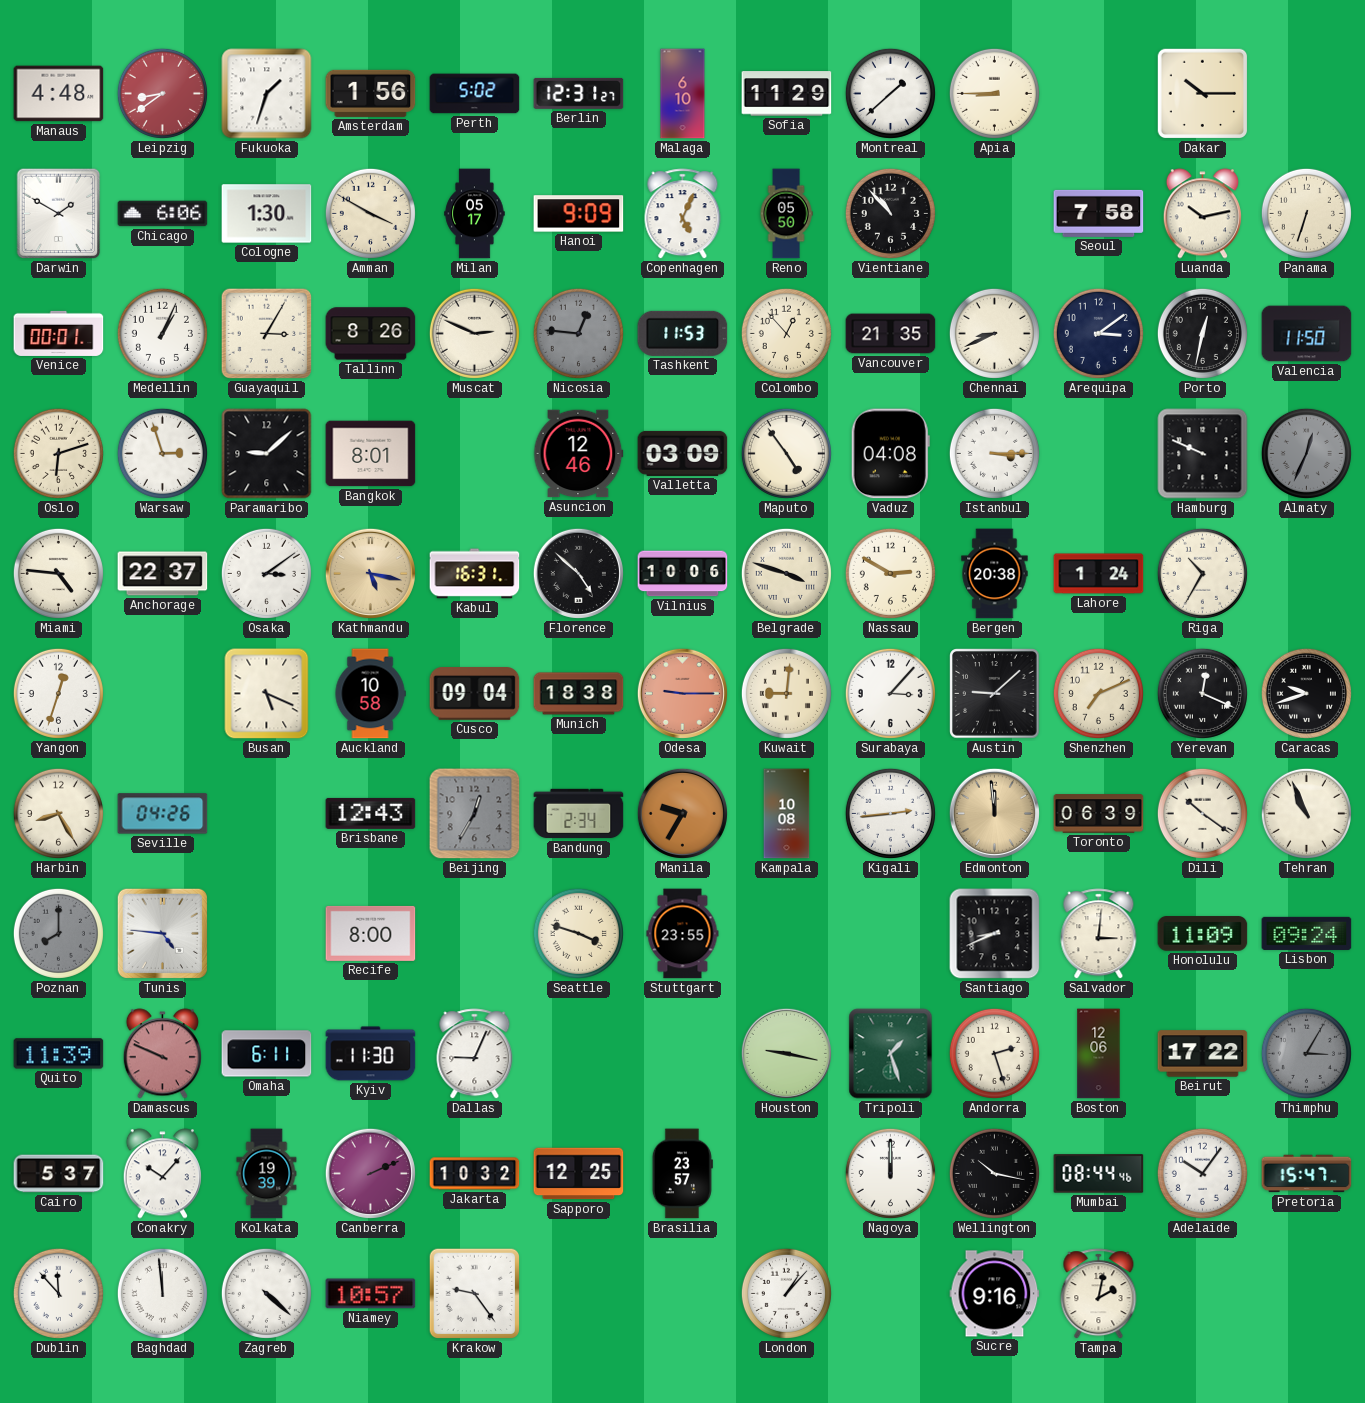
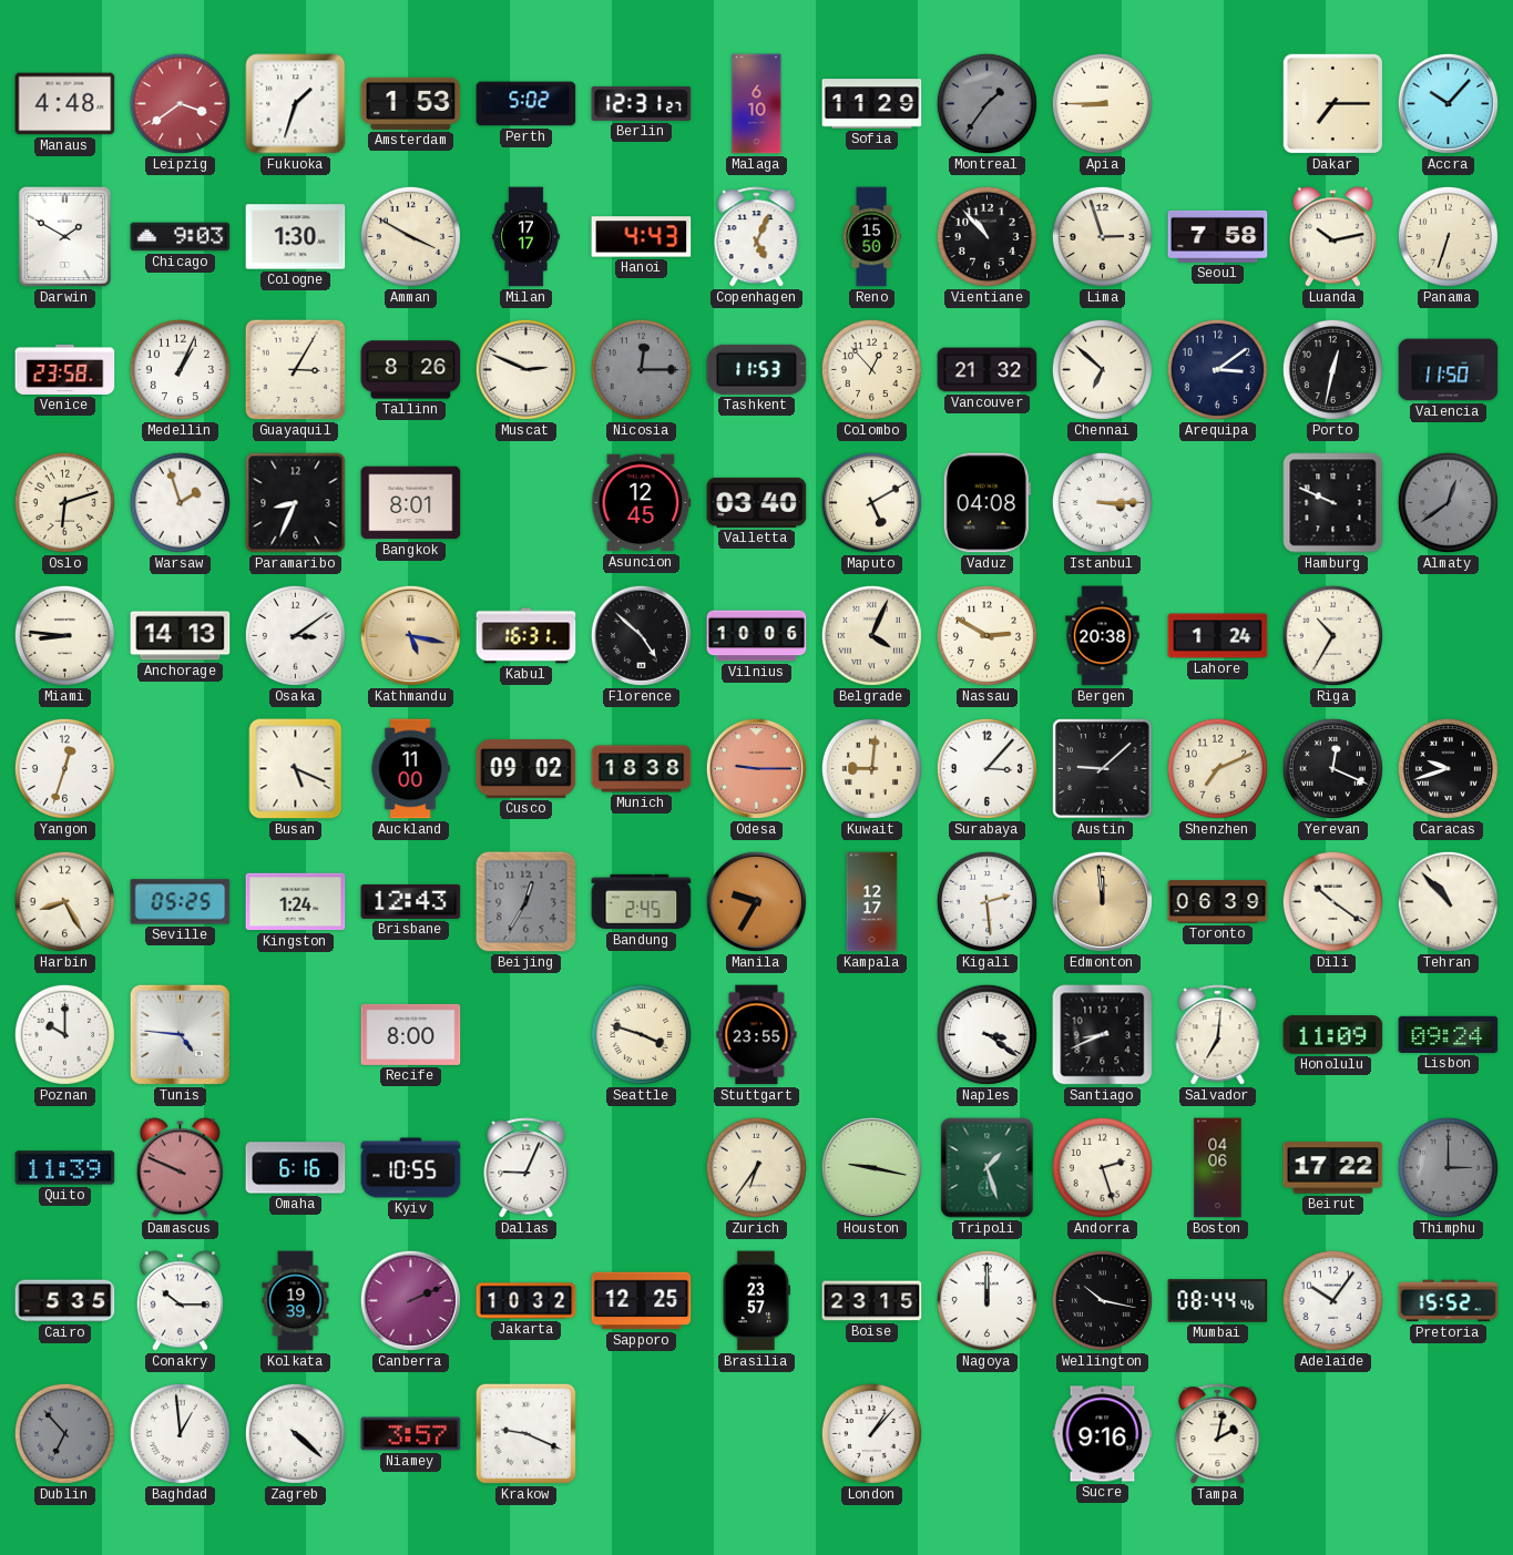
Leipzig: 8:39 -> 3:39
Amsterdam: 1:56 -> 1:53
Montreal: 1:38 -> 1:36
Montreal dial: white -> grey
Dakar: 10:15 -> 7:15
Accra: none -> 10:07
Chicago: 6:06 -> 9:03
Milan: 05:17 -> 17:17
Hanoi: 9:09 -> 4:43
Reno: 05:50 -> 15:50
Lima: none -> 2:57
Venice: 00:01 -> 23:58
Nicosia: 12:46 -> 12:15
Vancouver: 21:35 -> 21:32
Chennai: 8:41 -> 6:52
Warsaw: 2:57 -> 1:57
Paramaribo: 9:08 -> 8:34
Asuncion: 12:46 -> 12:45
Valletta: 03:09 -> 03:40
Maputo: 4:54 -> 5:10
Almaty: 12:34 -> 12:39
Miami: 4:46 -> 8:46
Anchorage: 22:37 -> 14:13
Belgrade: 3:48 -> 4:04
Auckland: 10:58 -> 11:00
Cusco: 09:04 -> 09:02
Seville: 04:26 -> 05:25
Kingston: none -> 1:24
Bandung: 2:34 -> 2:45
Kampala: 10:08 -> 12:17
Kigali: 2:44 -> 2:29
Tehran: 10:56 -> 10:53
Poznan: 8:00 -> 10:00
Poznan dial: grey -> white
Naples: none -> 3:21
Salvador: 3:01 -> 7:01
Omaha: 6:11 -> 6:16
Kyiv: 11:30 -> 10:55
Zurich: none -> 6:36
Boston: 12:06 -> 04:06
Thimphu: 3:05 -> 3:00
Cairo: 5:37 -> 5:35
Conakry: 10:07 -> 10:15
Boise: none -> 23:15
Pretoria: 15:47 -> 15:52
Dublin: 11:53 -> 6:53
Dublin dial: white -> grey
Baghdad: 11:59 -> 12:59
Niamey: 10:57 -> 3:57
Krakow: 9:24 -> 9:19
